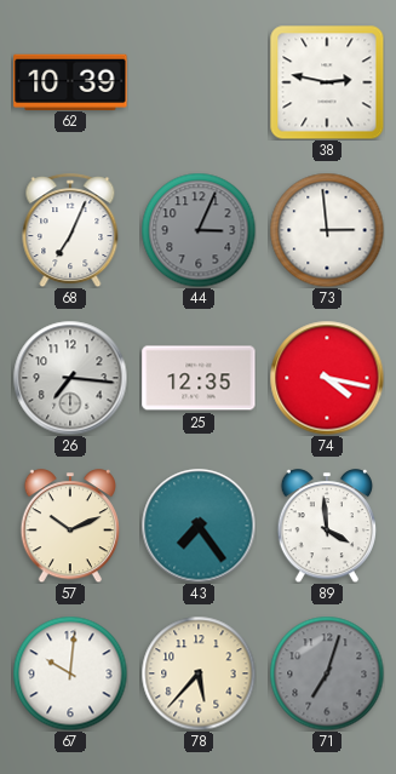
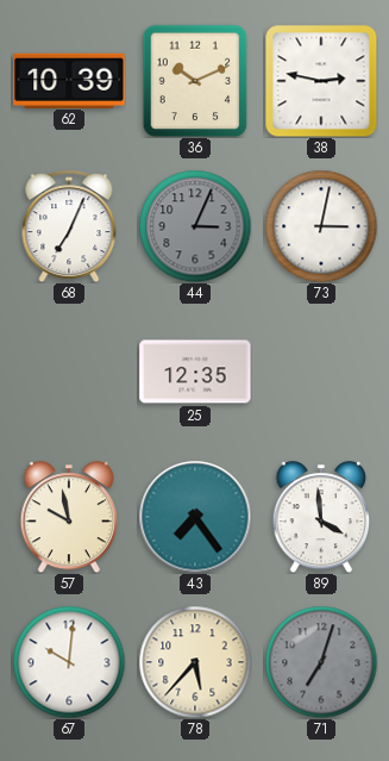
36: none -> 10:11
73: 2:59 -> 3:02
26: 7:16 -> none
74: 4:17 -> none
57: 10:11 -> 9:58
